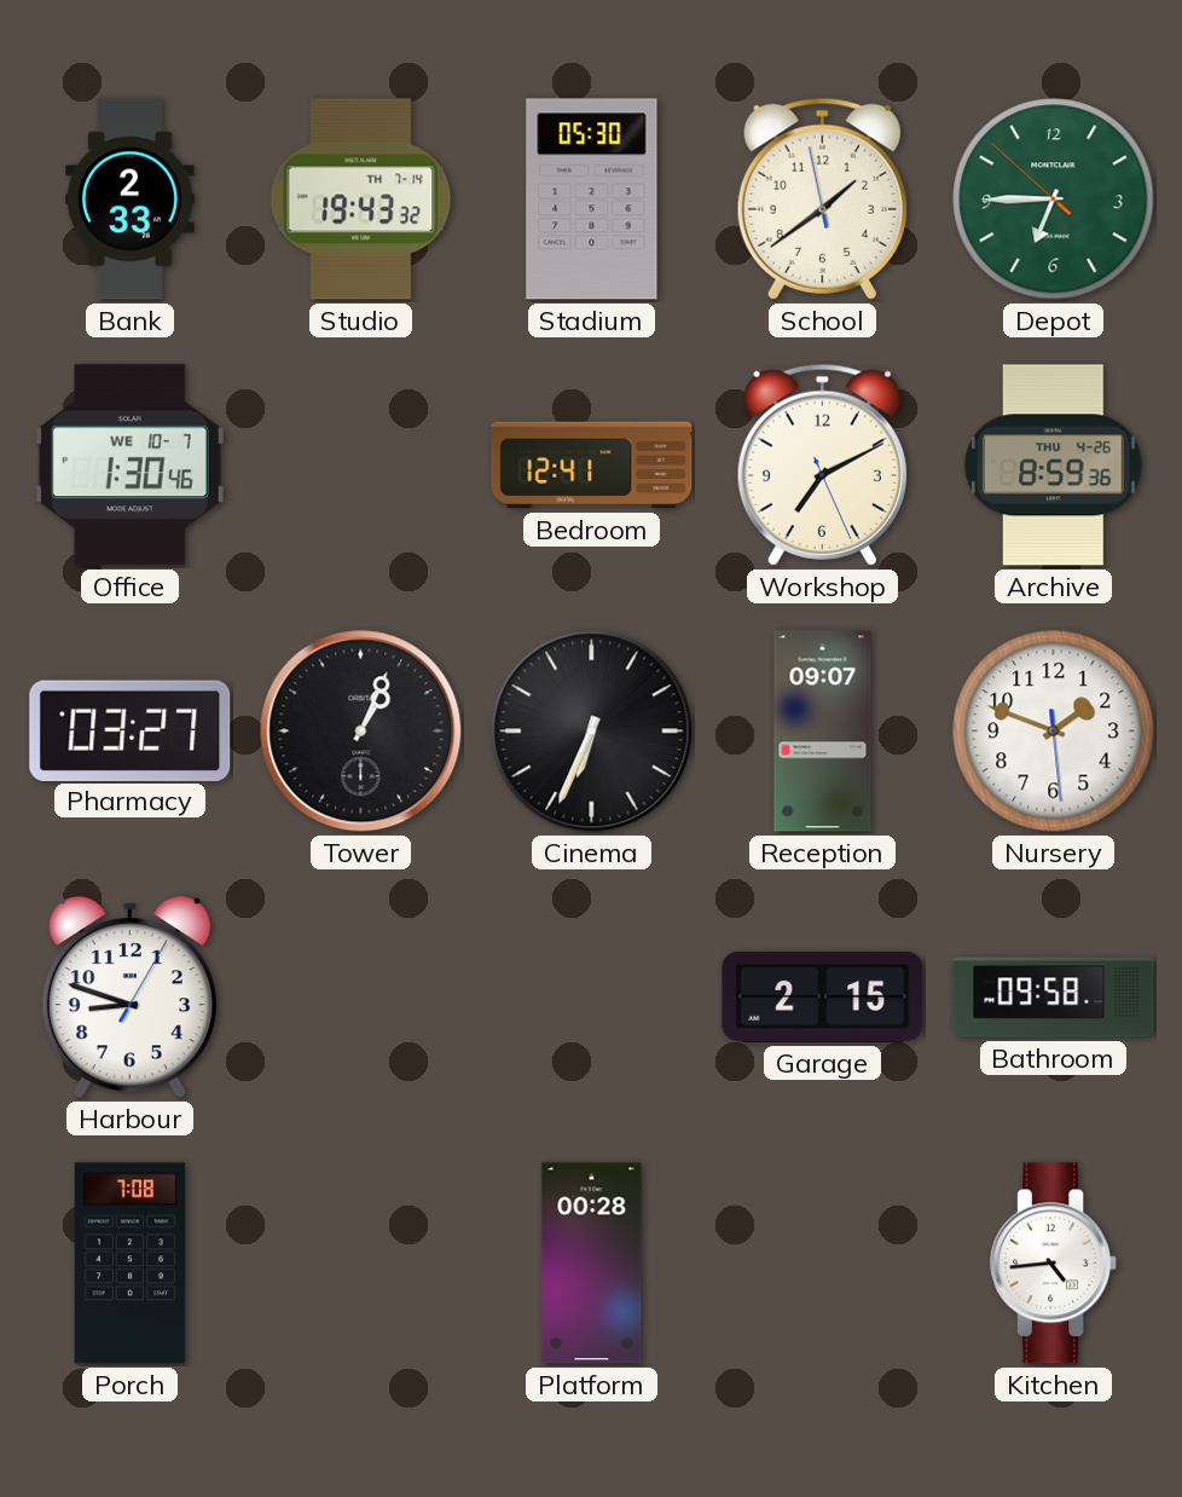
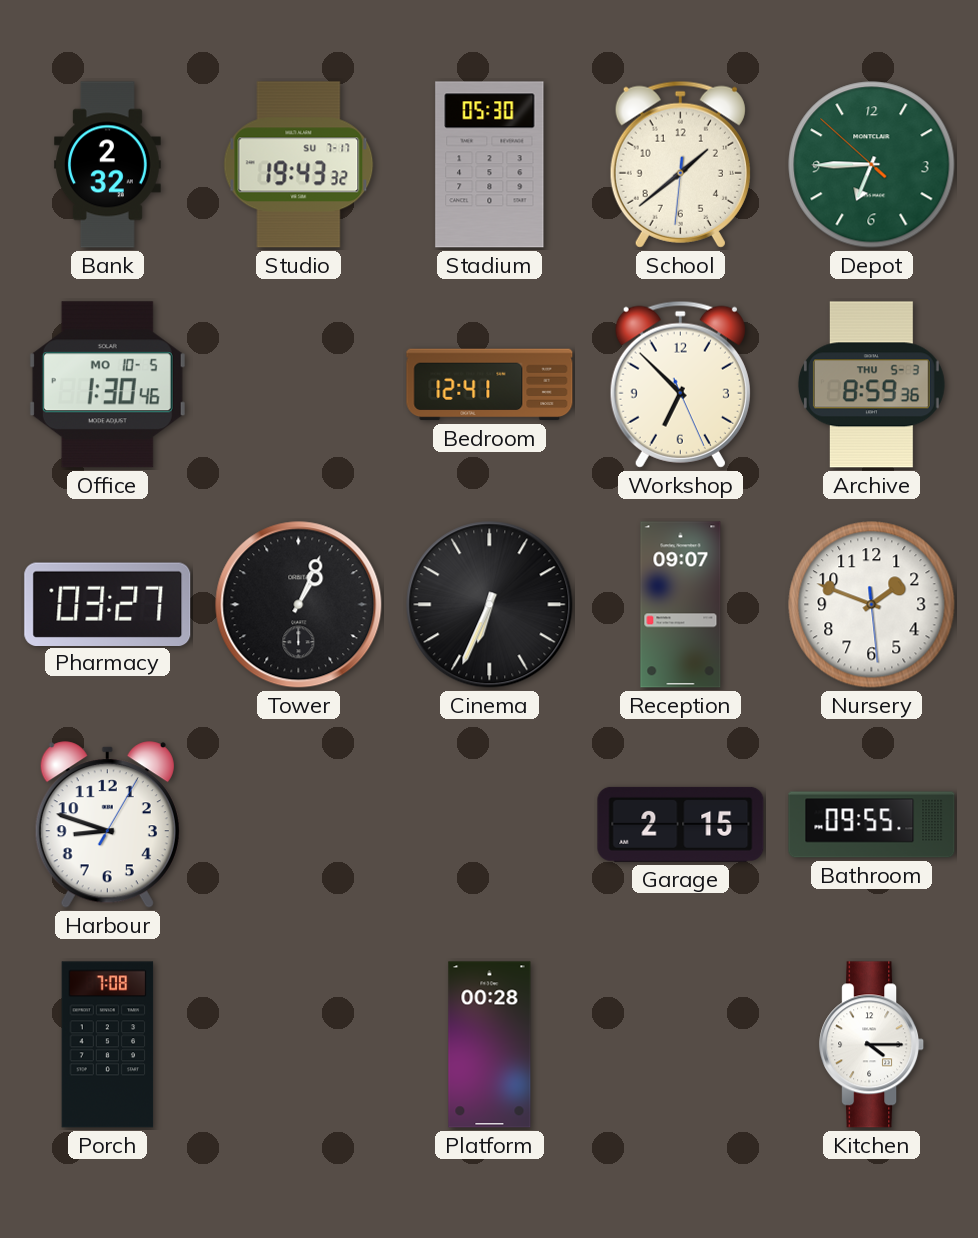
Bank: 2:33 -> 2:32
Studio date: TH 7-14 -> SU 7-17
School: 1:38:58 -> 1:38:31
Office date: WE 10-7 -> MO 10-5
Workshop: 7:10 -> 6:52
Archive date: THU 4-26 -> THU 5-3
Bathroom: 09:58 -> 09:55
Kitchen: 4:44 -> 4:15
